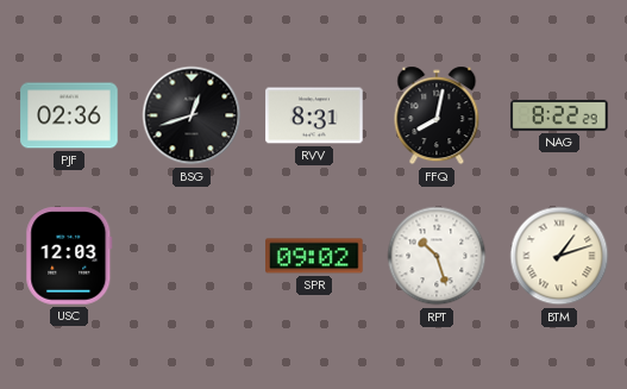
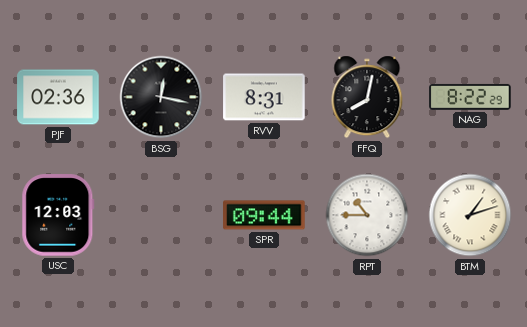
BSG: 12:42 -> 12:17
SPR: 09:02 -> 09:44
RPT: 10:27 -> 10:45
